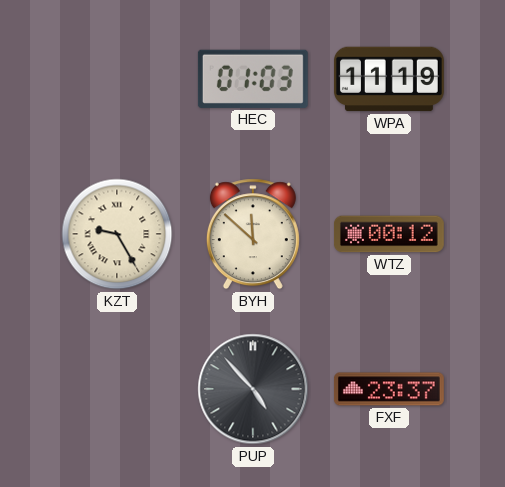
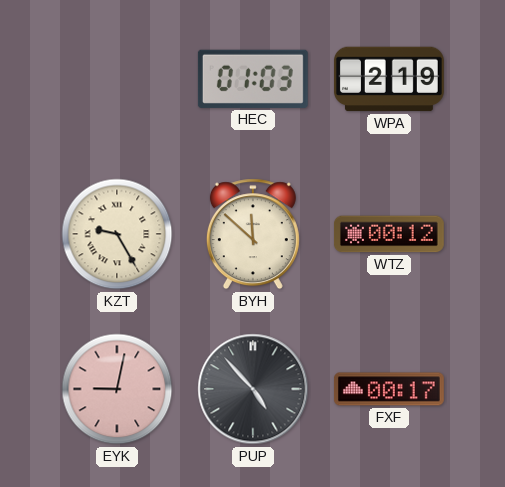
WPA: 11:19 -> 2:19
EYK: none -> 9:02
FXF: 23:37 -> 00:17
